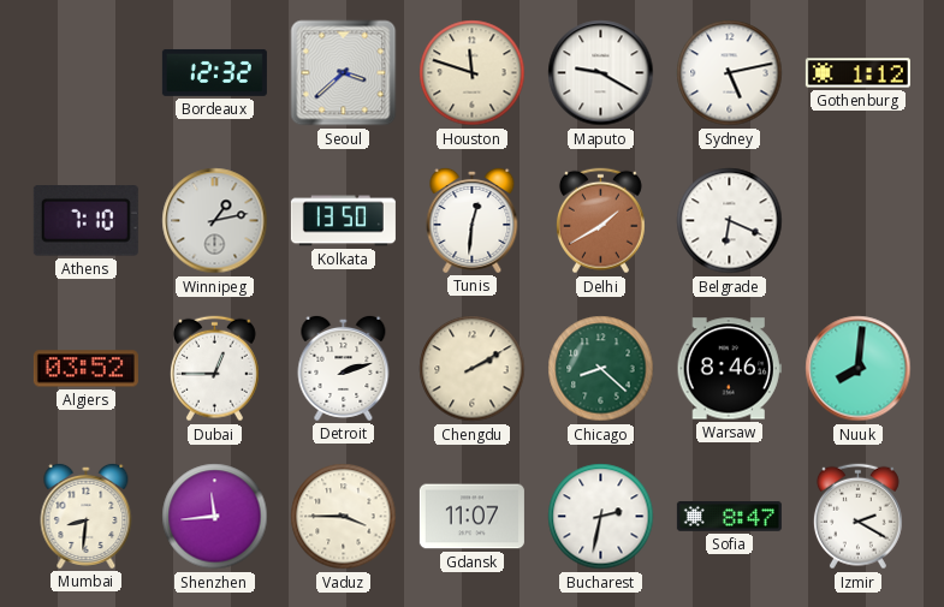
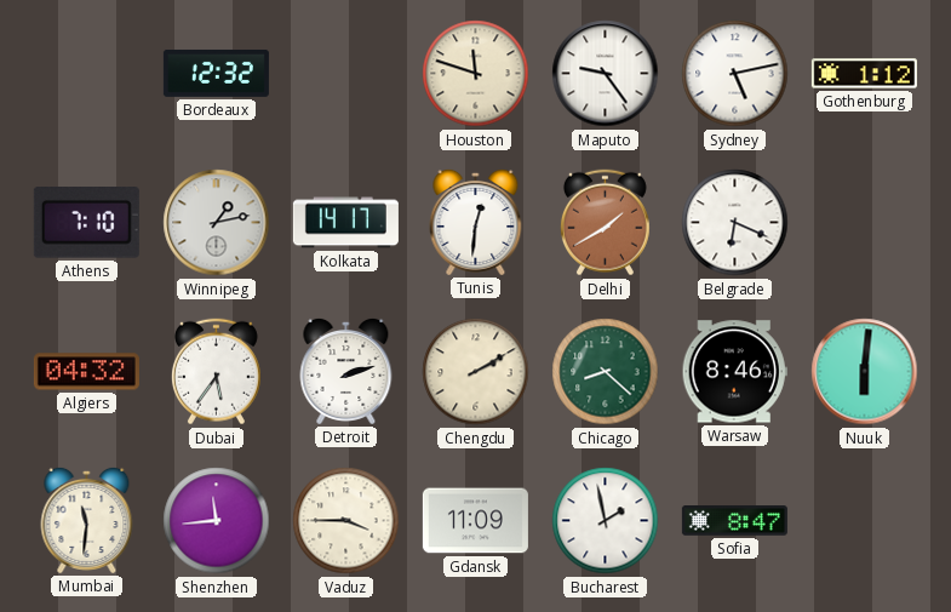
Seoul: 3:38 -> none
Maputo: 9:20 -> 9:24
Kolkata: 13:50 -> 14:17
Algiers: 03:52 -> 04:32
Dubai: 12:45 -> 5:36
Nuuk: 8:01 -> 6:01
Mumbai: 8:31 -> 11:31
Gdansk: 11:07 -> 11:09
Bucharest: 2:32 -> 1:58
Izmir: 2:20 -> none
